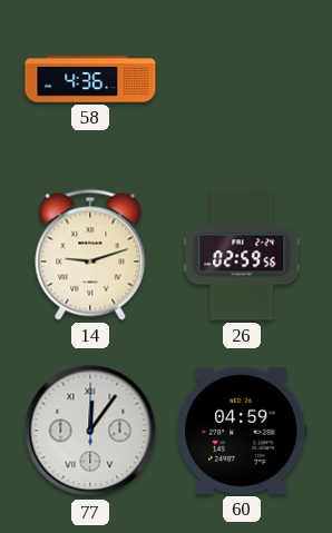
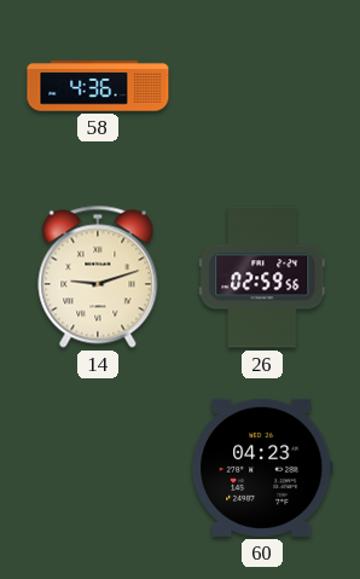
77: 12:06 -> none
60: 04:59 -> 04:23
